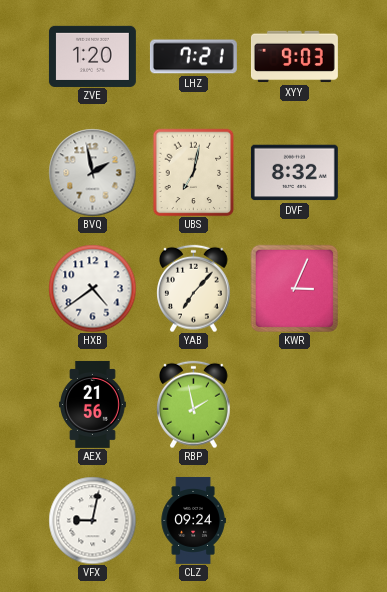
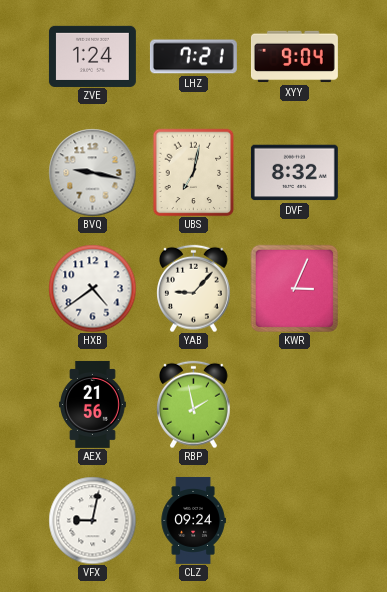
ZVE: 1:20 -> 1:24
XYY: 9:03 -> 9:04
BVQ: 1:58 -> 9:17
YAB: 7:07 -> 9:07
